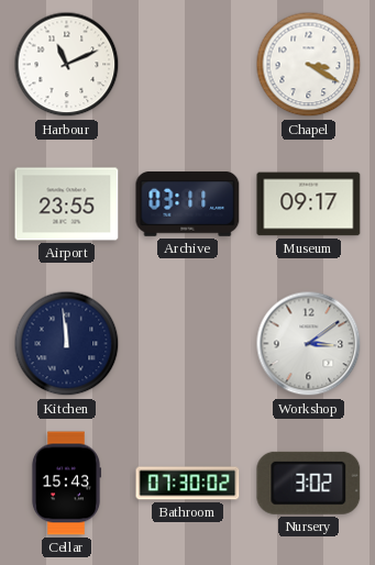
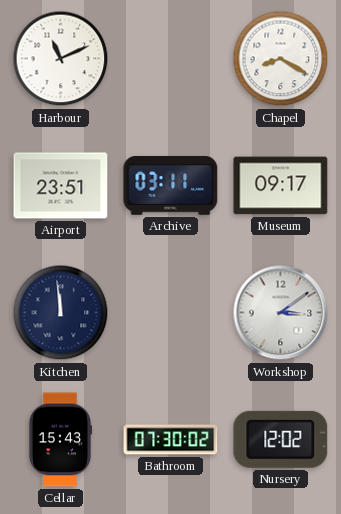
Chapel: 3:20 -> 8:20
Airport: 23:55 -> 23:51
Nursery: 3:02 -> 12:02
